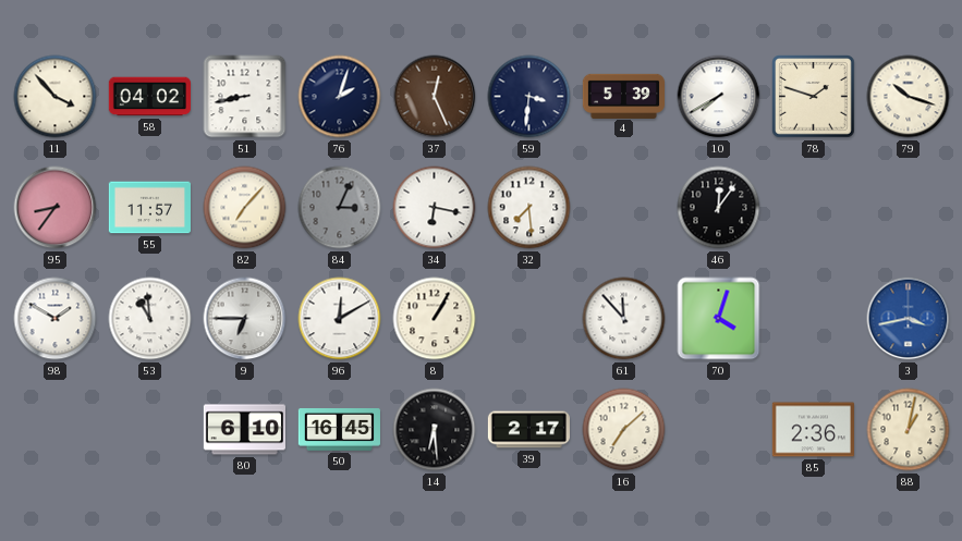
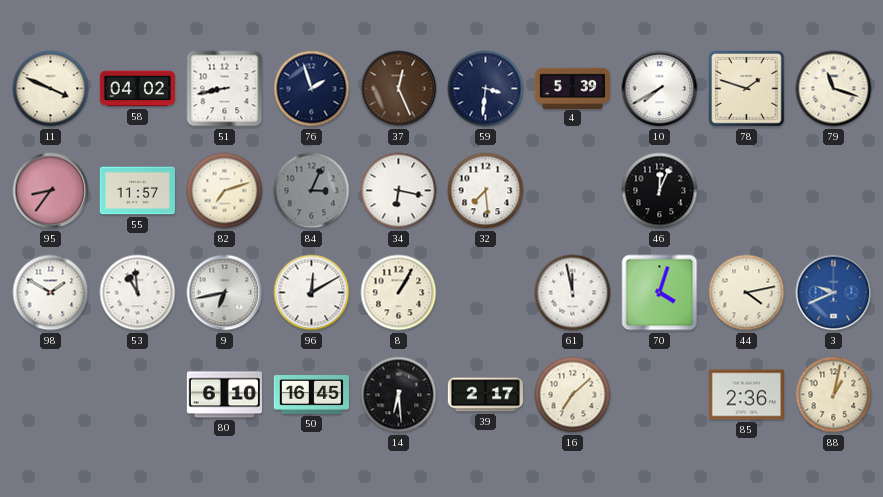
11: 3:53 -> 3:49
76: 2:03 -> 1:57
79: 10:18 -> 11:18
82: 7:07 -> 7:12
46: 12:06 -> 12:04
9: 6:45 -> 6:43
61: 11:53 -> 11:58
44: none -> 4:13
3: 3:43 -> 9:41
